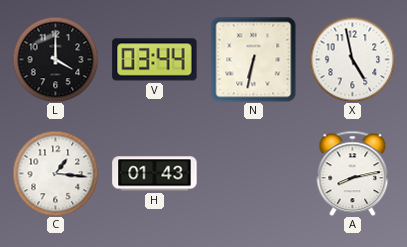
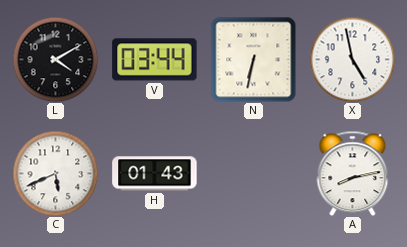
L: 4:00 -> 4:10
C: 1:16 -> 5:41
